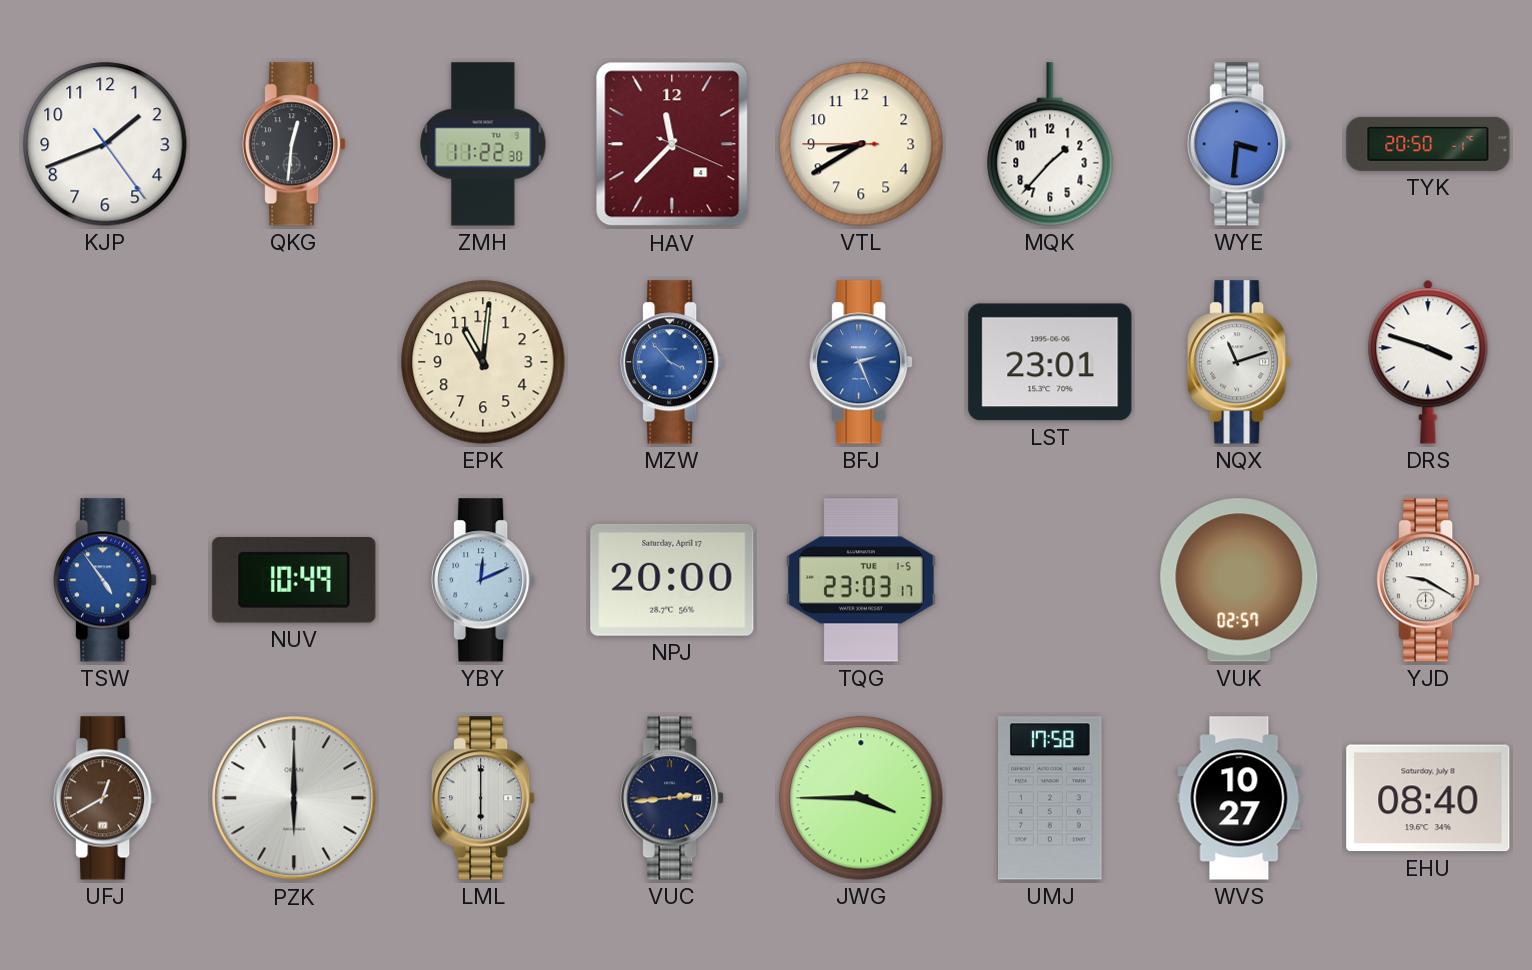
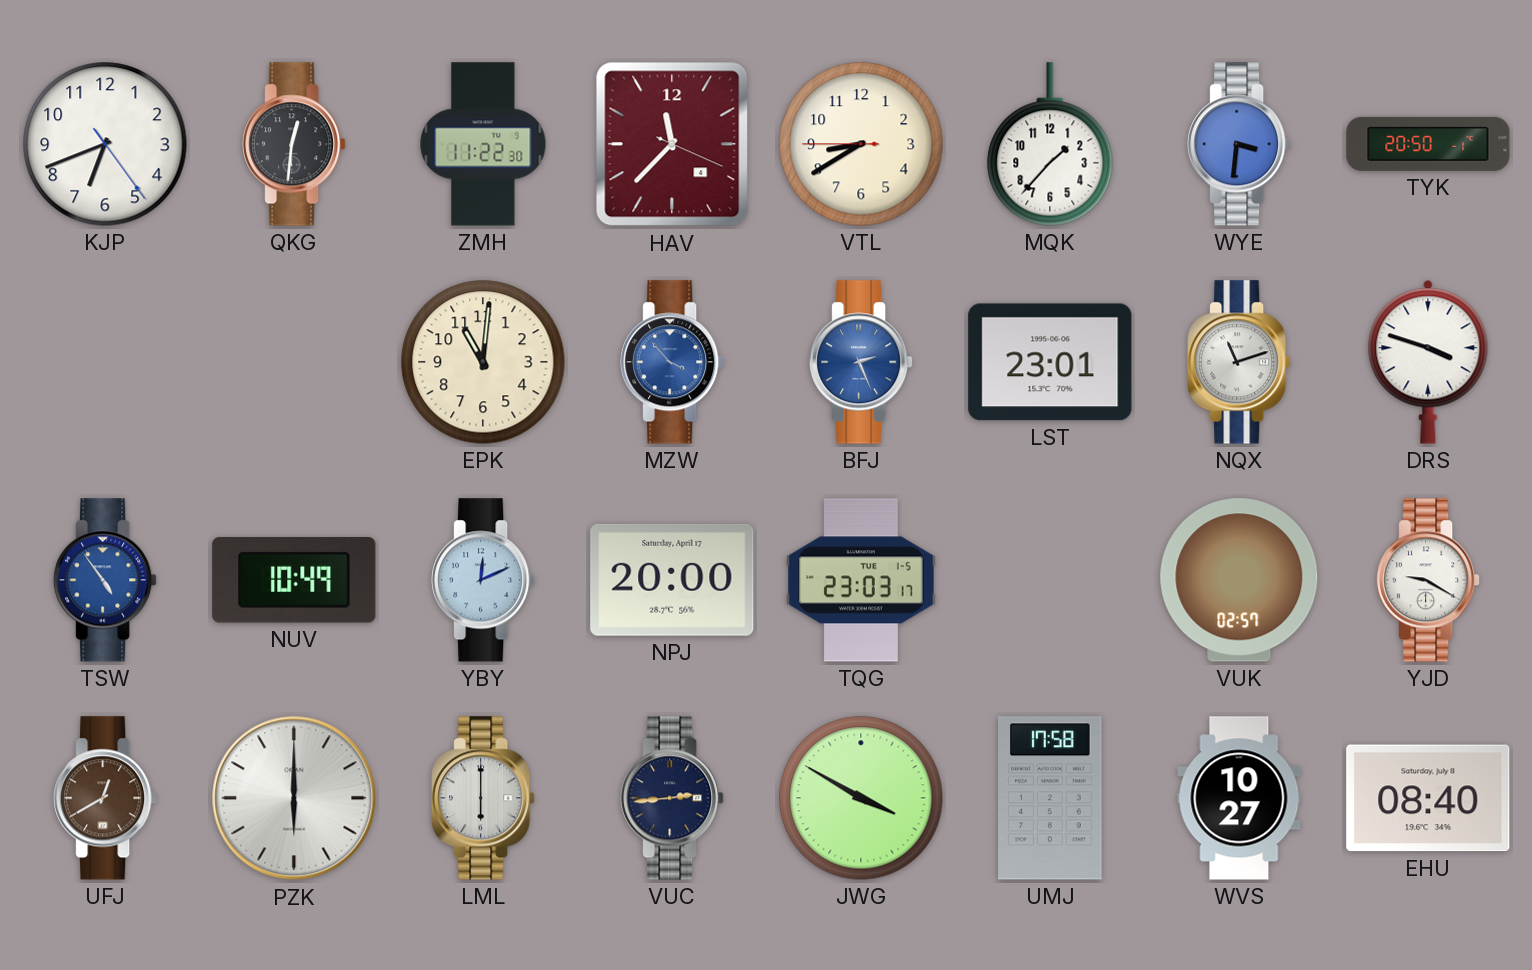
KJP: 1:41 -> 6:41
JWG: 3:45 -> 3:50
